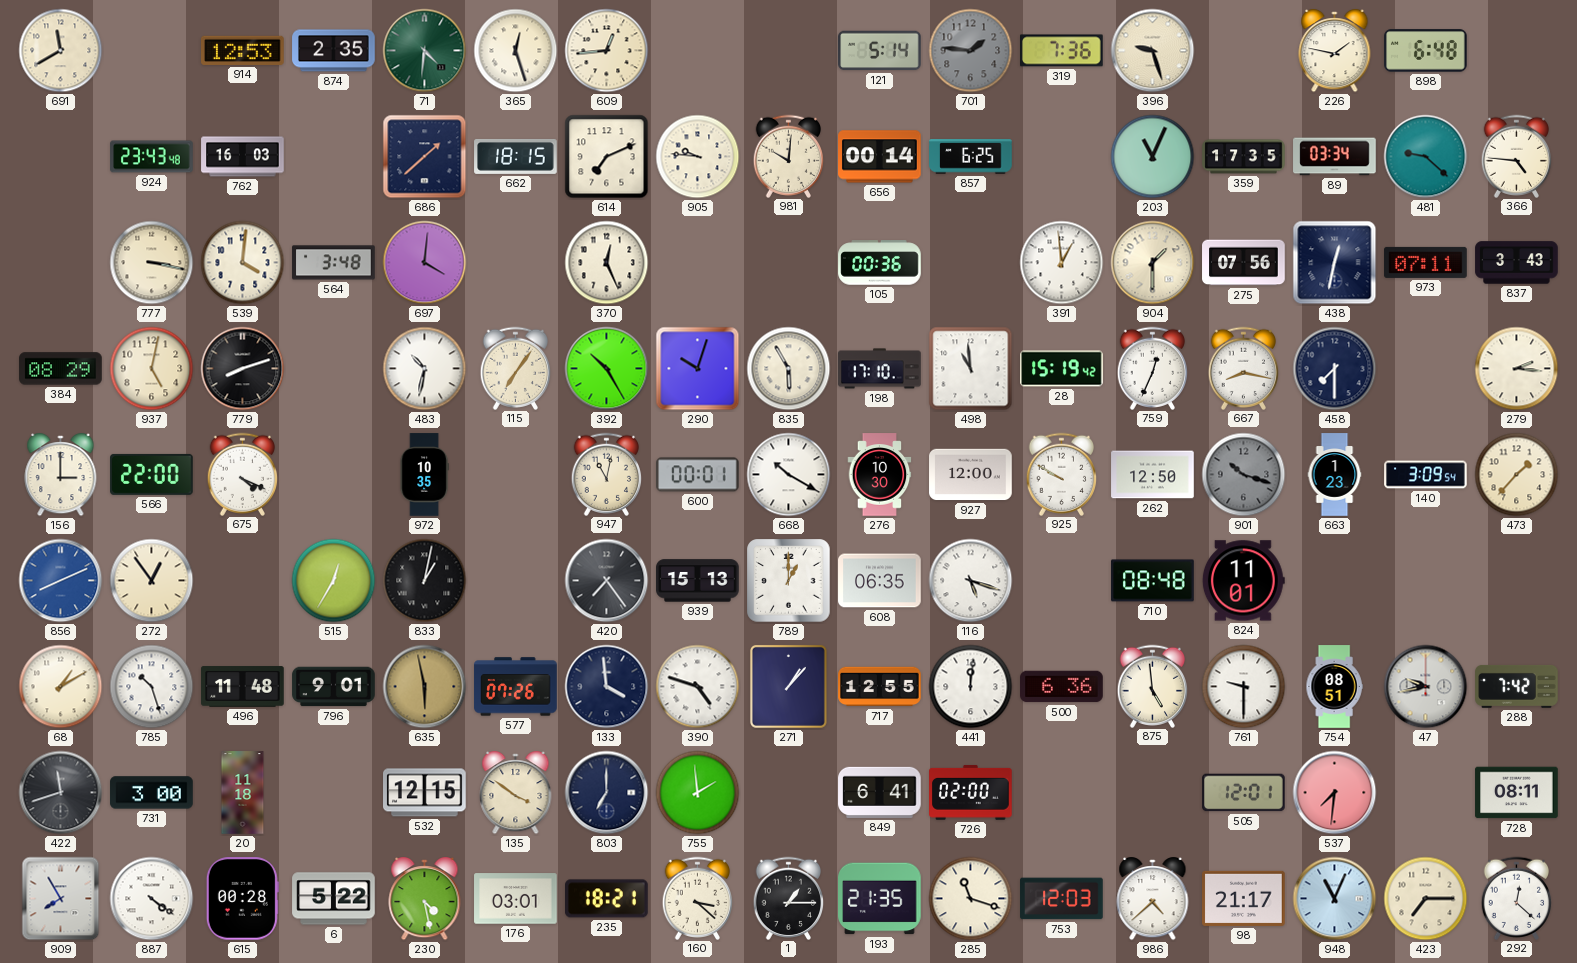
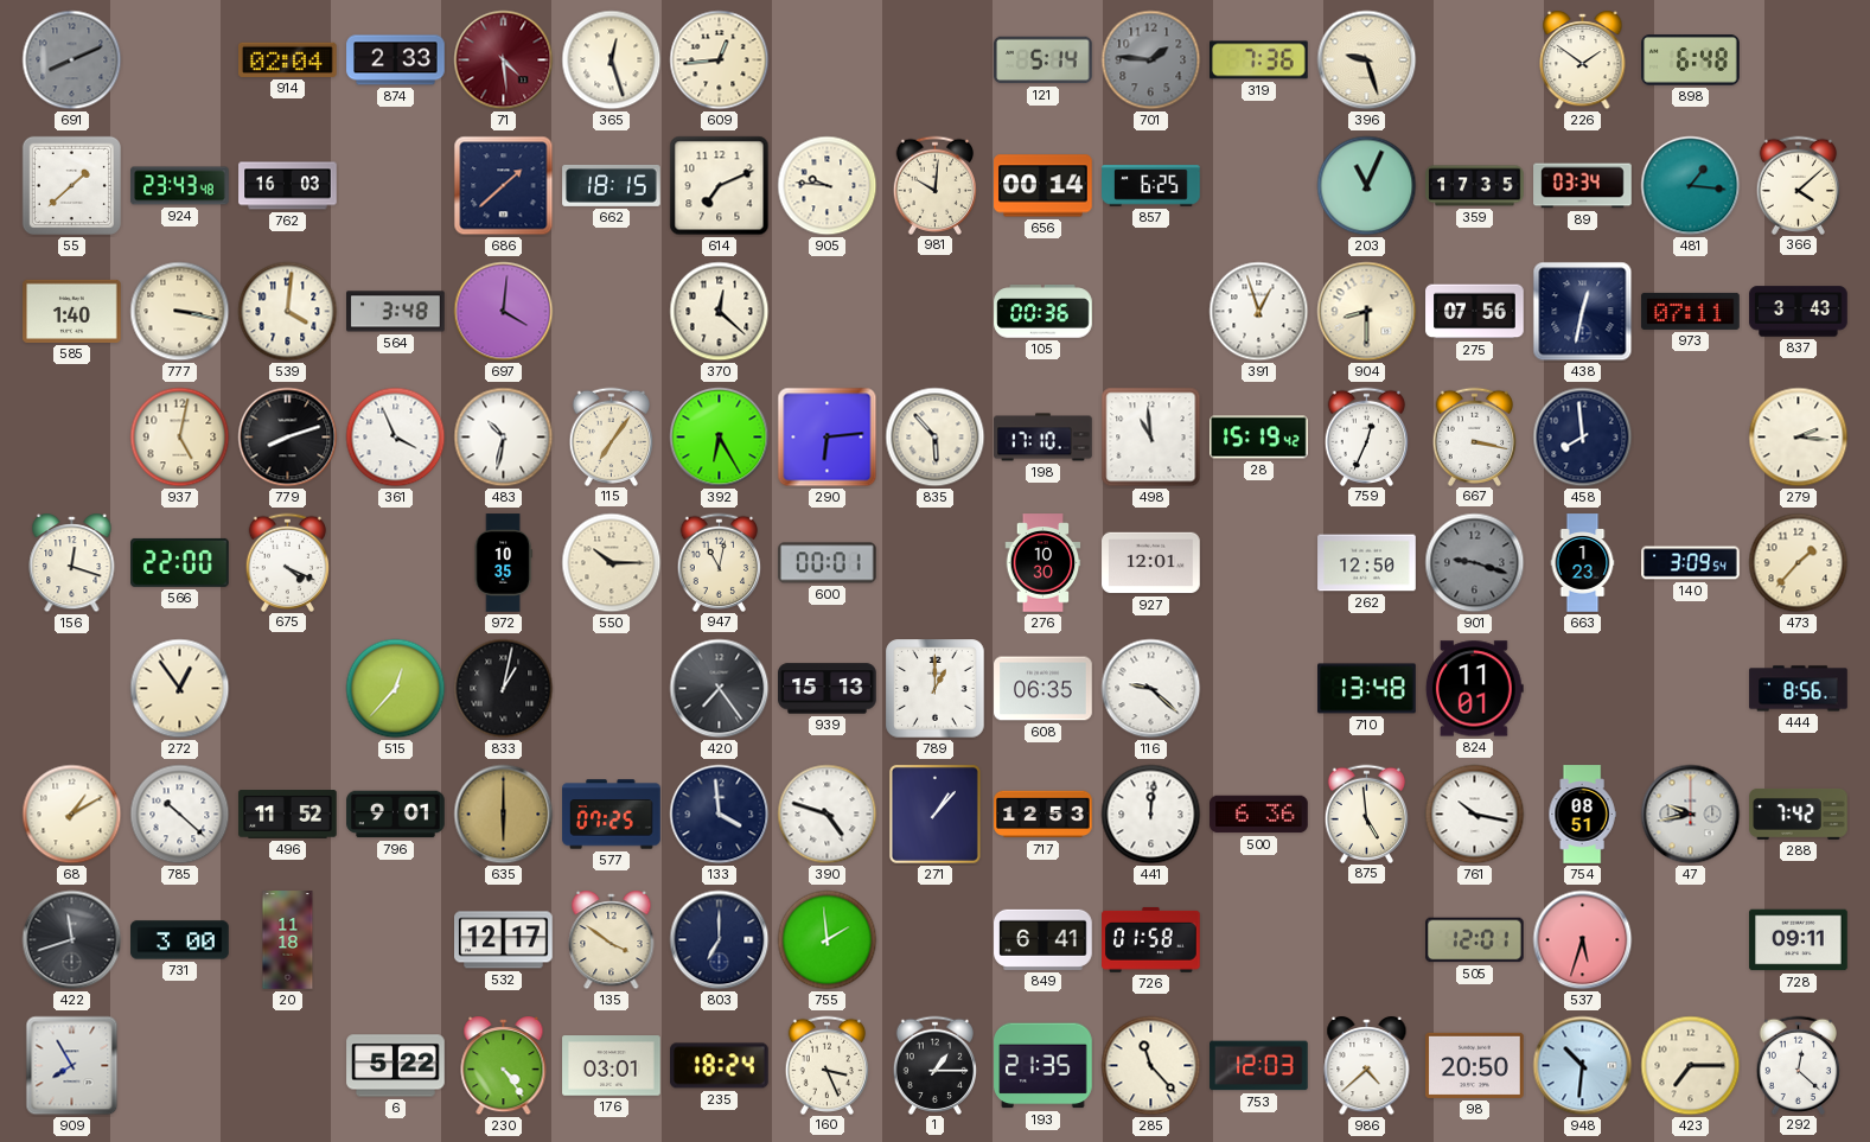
691: 11:40 -> 8:11
691 dial: cream -> grey
914: 12:53 -> 02:04
874: 2:35 -> 2:33
71: 4:31 -> 4:29
71 dial: green -> burgundy
226: 1:47 -> 1:51
55: none -> 1:38
481: 9:22 -> 1:16
366: 4:46 -> 4:08
585: none -> 1:40
370: 12:26 -> 12:22
391: 12:59 -> 12:57
904: 1:30 -> 8:30
384: 08:29 -> none
361: none -> 3:56
392: 10:25 -> 6:25
290: 10:03 -> 6:14
835: 5:55 -> 5:53
667: 8:17 -> 3:17
458: 7:30 -> 7:59
156: 3:00 -> 12:18
550: none -> 10:15
668: 10:20 -> none
927: 12:00 -> 12:01
925: 9:50 -> none
901: 10:18 -> 9:18
856: 8:11 -> none
515: 12:35 -> 12:37
116: 5:18 -> 9:22
710: 08:48 -> 13:48
444: none -> 8:56
785: 10:27 -> 10:22
496: 11:48 -> 11:52
635: 5:58 -> 6:00
577: 07:26 -> 07:25
717: 12:55 -> 12:53
761: 9:30 -> 10:17
532: 12:15 -> 12:17
726: 02:00 -> 01:58
537: 7:31 -> 5:33
728: 08:11 -> 09:11
887: 4:21 -> none
615: 00:28 -> none
230: 4:28 -> 4:24
235: 18:21 -> 18:24
160: 3:22 -> 3:26
285: 11:18 -> 11:23
98: 21:17 -> 20:50
948: 11:04 -> 10:31
